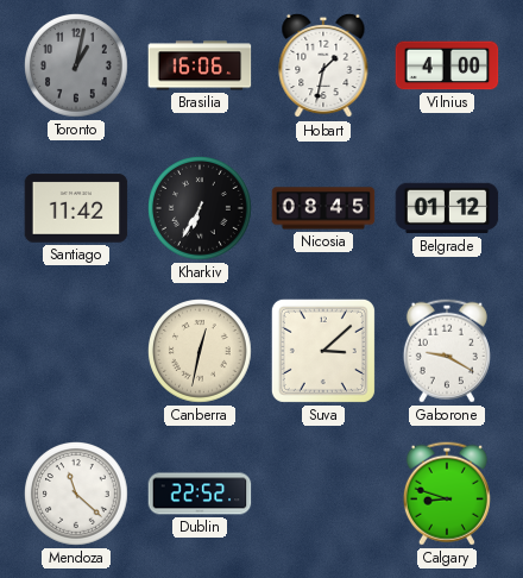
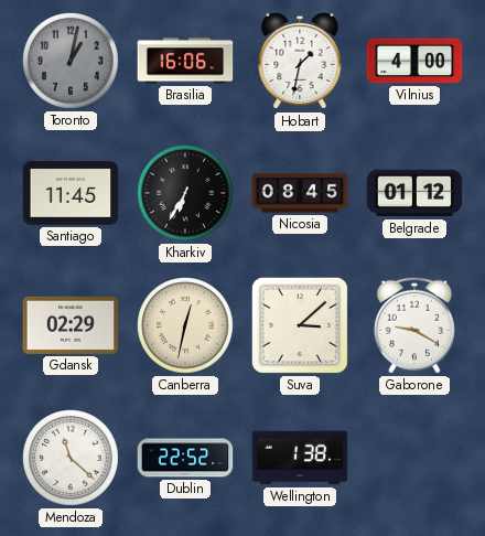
Santiago: 11:42 -> 11:45
Gdansk: none -> 02:29
Wellington: none -> 1:38
Calgary: 8:48 -> none
